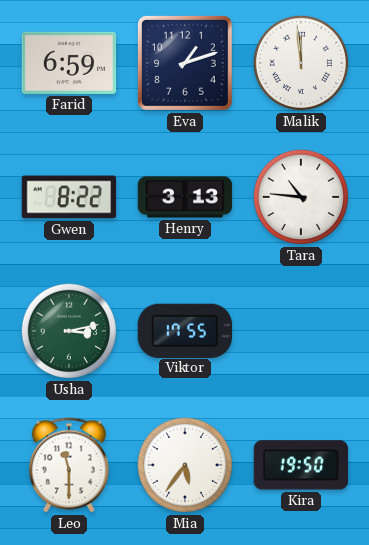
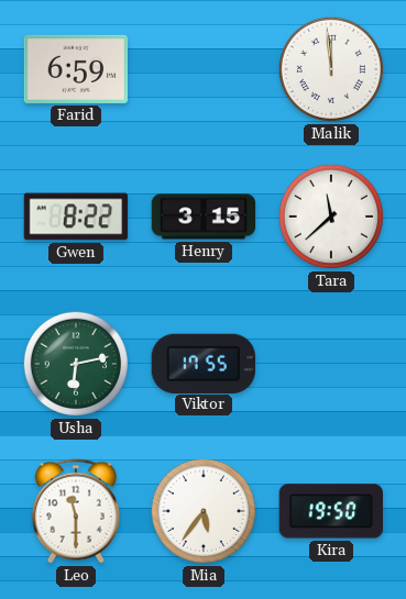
Eva: 1:12 -> none
Henry: 3:13 -> 3:15
Tara: 10:46 -> 11:38
Usha: 3:13 -> 6:13
